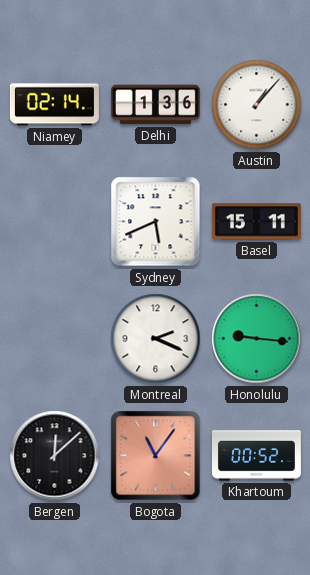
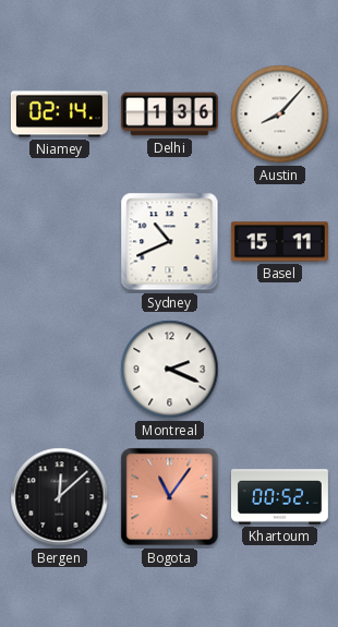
Austin: 1:07 -> 8:07
Sydney: 5:41 -> 10:41
Honolulu: 9:16 -> none
